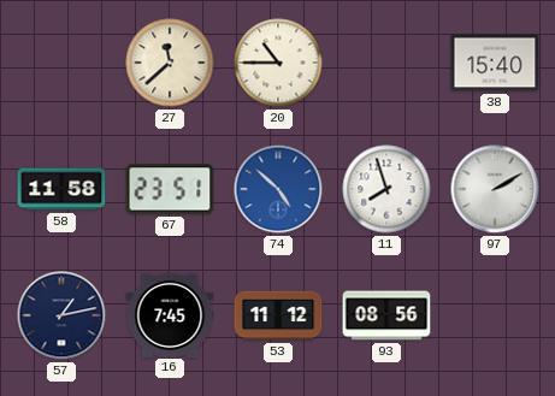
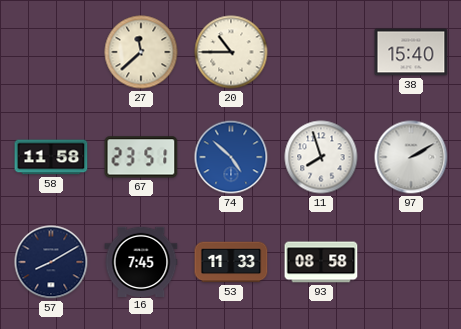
57: 1:13 -> 8:10
53: 11:12 -> 11:33
93: 08:56 -> 08:58
